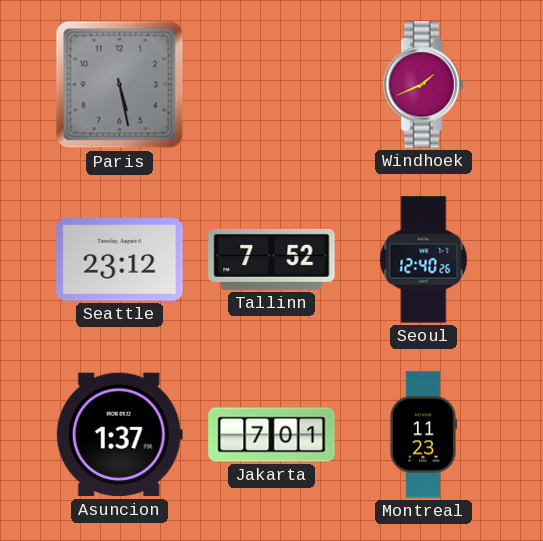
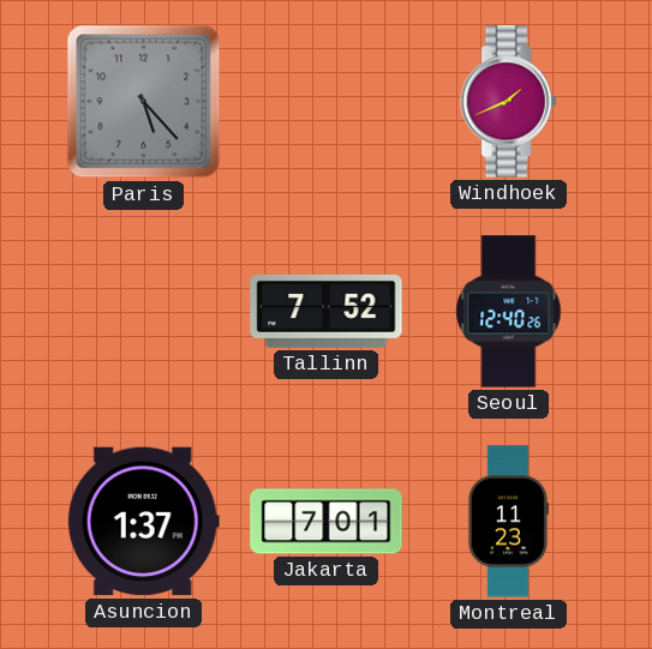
Paris: 5:28 -> 5:23
Seattle: 23:12 -> none
